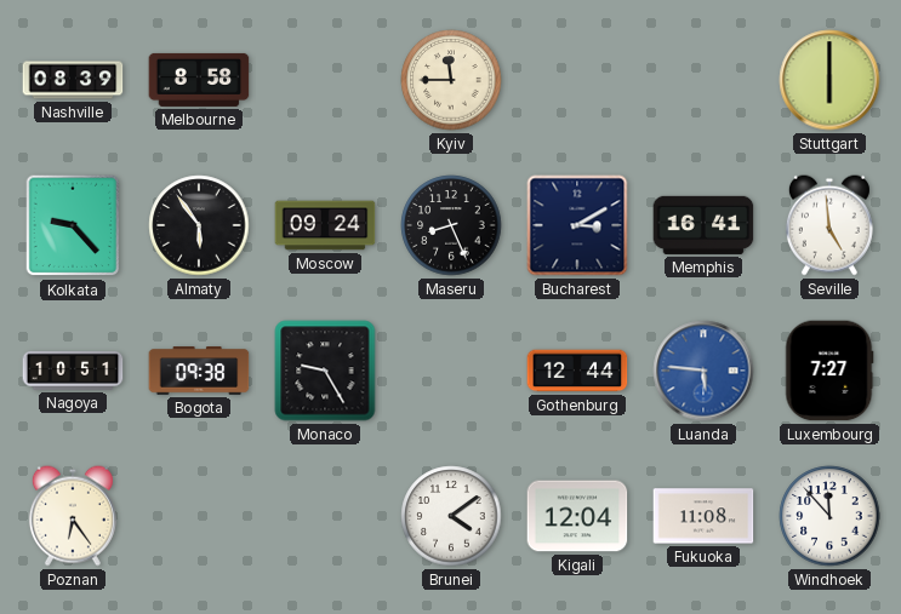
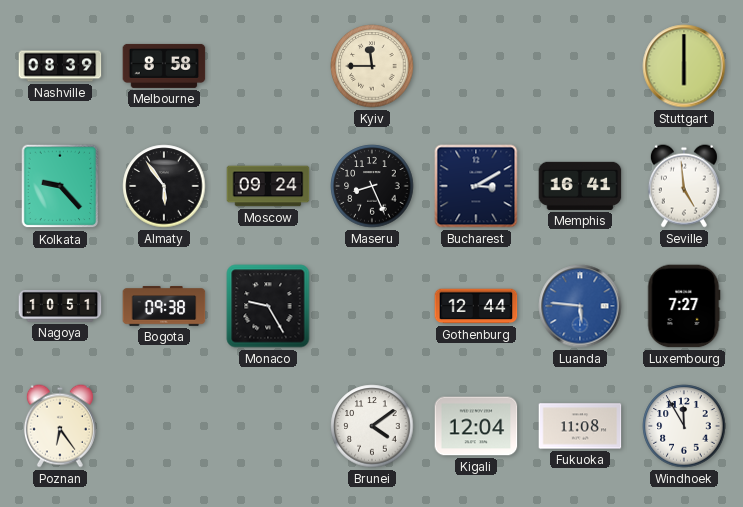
Windhoek: 11:53 -> 11:55
